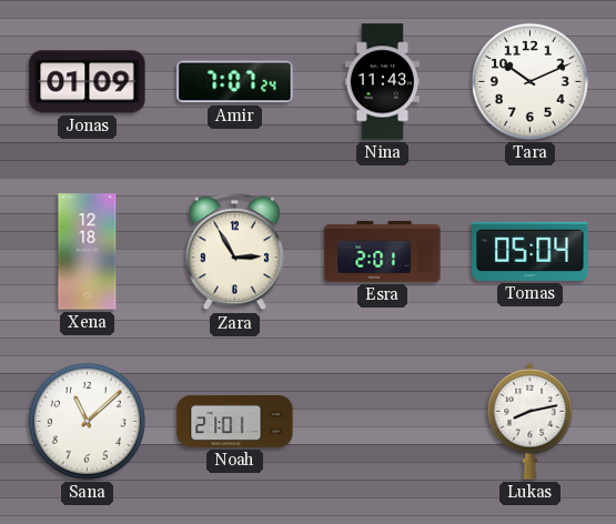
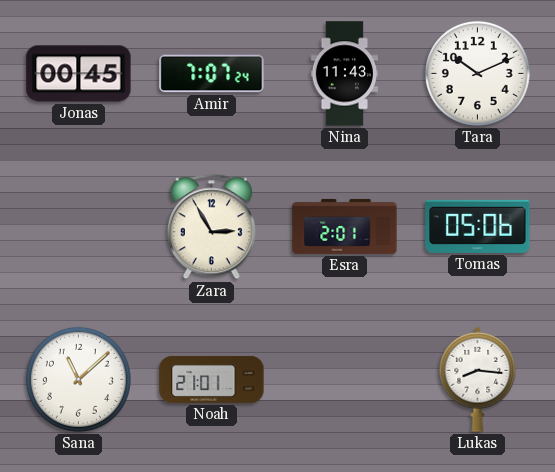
Jonas: 01:09 -> 00:45
Xena: 12:18 -> none
Tomas: 05:04 -> 05:06
Lukas: 8:13 -> 8:16
